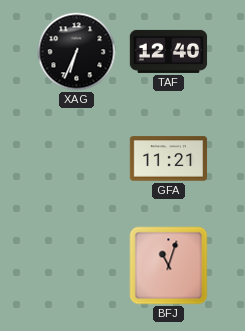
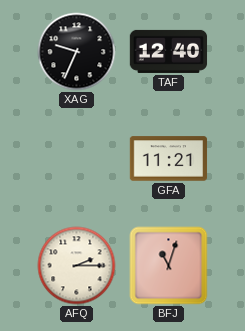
XAG: 6:34 -> 9:34
AFQ: none -> 2:15
